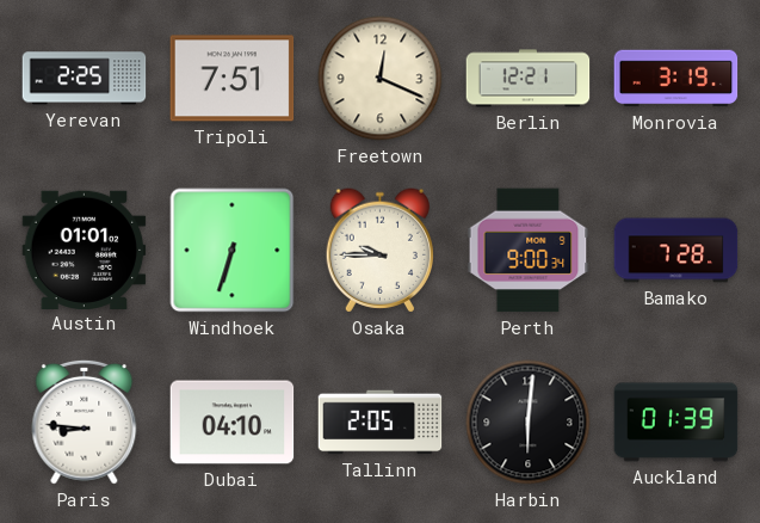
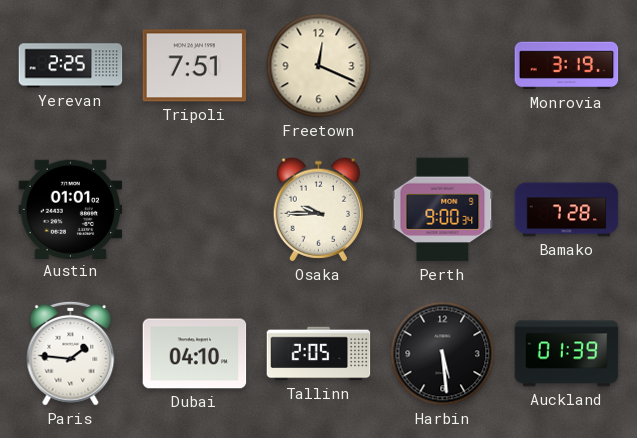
Berlin: 12:21 -> none
Windhoek: 6:33 -> none
Paris: 8:46 -> 1:46
Harbin: 6:01 -> 5:29
